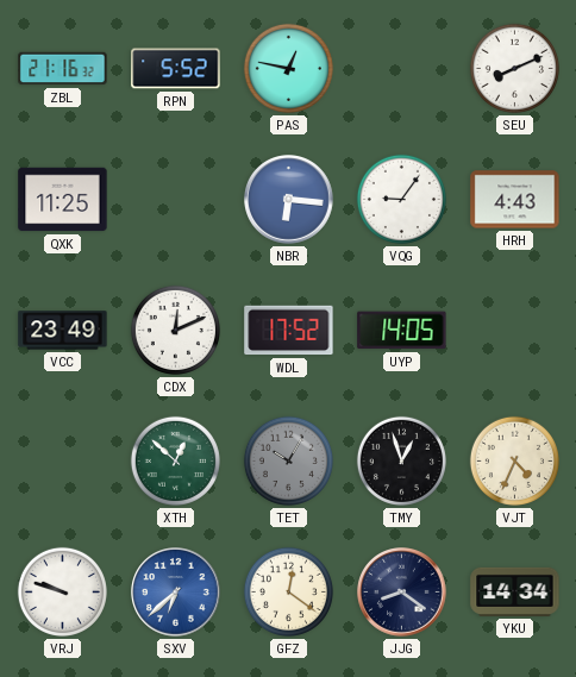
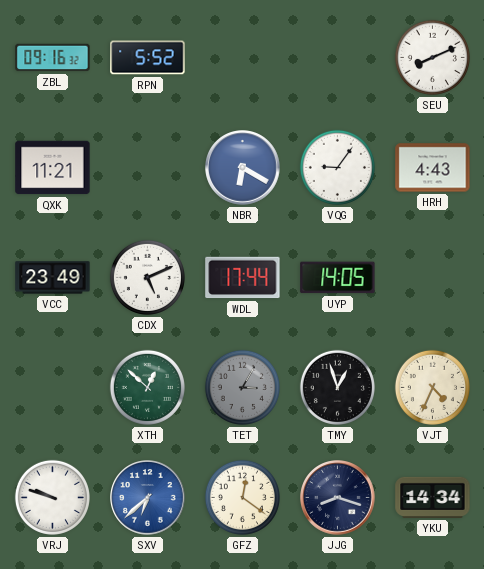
ZBL: 21:16 -> 09:16
PAS: 12:47 -> none
QXK: 11:25 -> 11:21
NBR: 6:16 -> 6:20
CDX: 12:11 -> 5:11
WDL: 17:52 -> 17:44
TET: 10:05 -> 3:05
JJG: 8:21 -> 8:18
